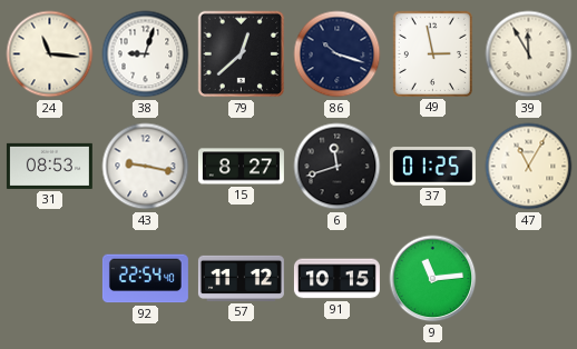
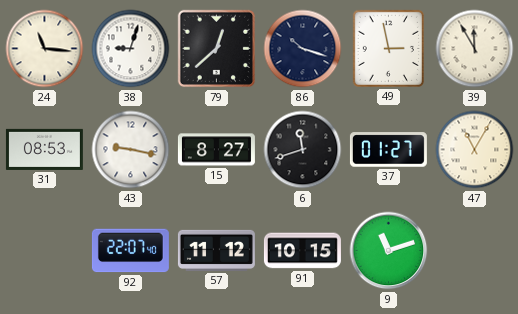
37: 01:25 -> 01:27
92: 22:54 -> 22:07
9: 11:14 -> 11:12
